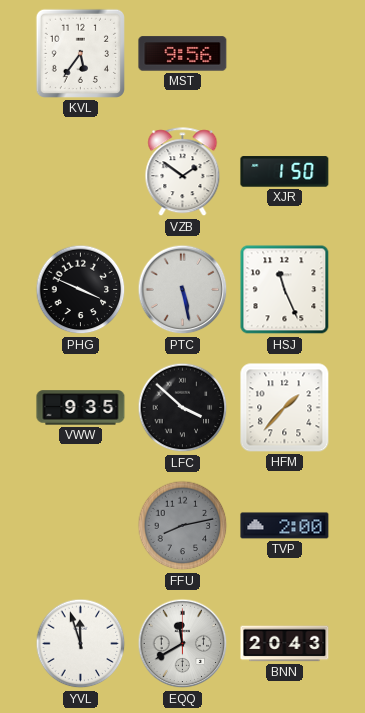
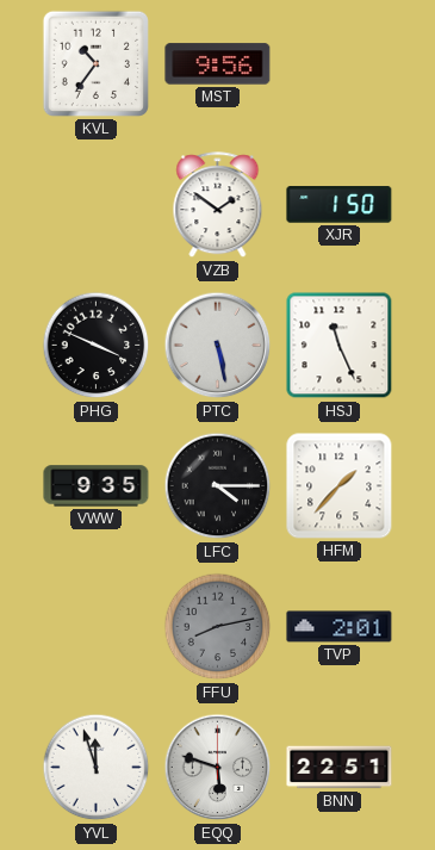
KVL: 5:36 -> 10:36
LFC: 3:52 -> 4:15
TVP: 2:00 -> 2:01
EQQ: 11:40 -> 5:48
BNN: 20:43 -> 22:51
